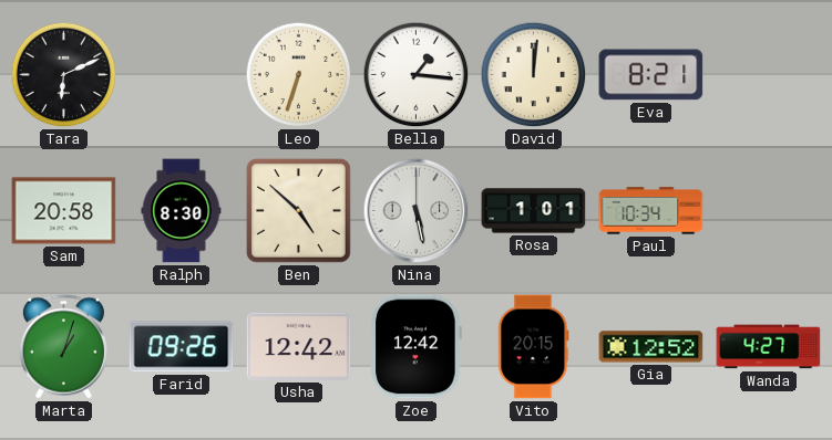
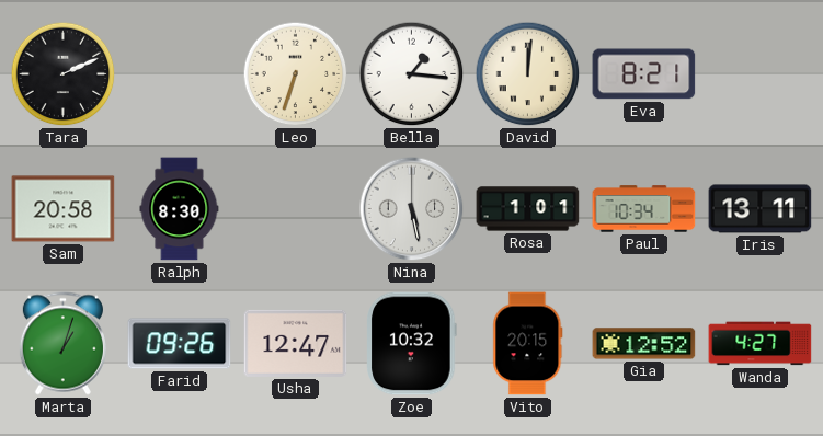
Tara: 6:11 -> 2:11
Ben: 4:52 -> none
Iris: none -> 13:11
Usha: 12:42 -> 12:47
Zoe: 12:42 -> 10:32
